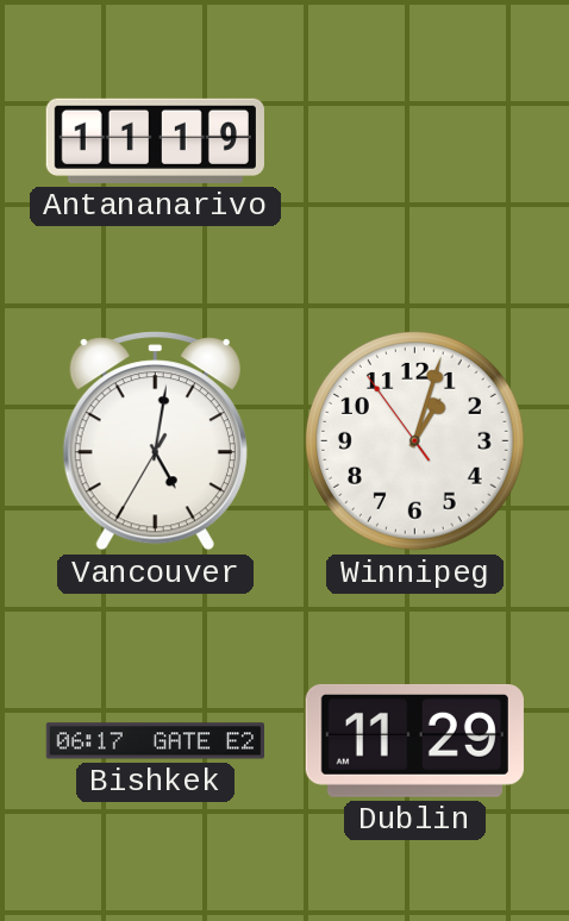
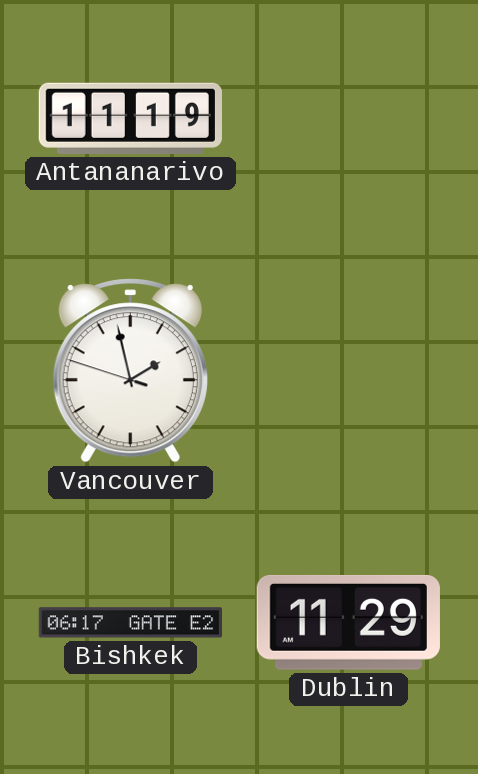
Vancouver: 5:01 -> 1:57
Winnipeg: 1:02 -> none
